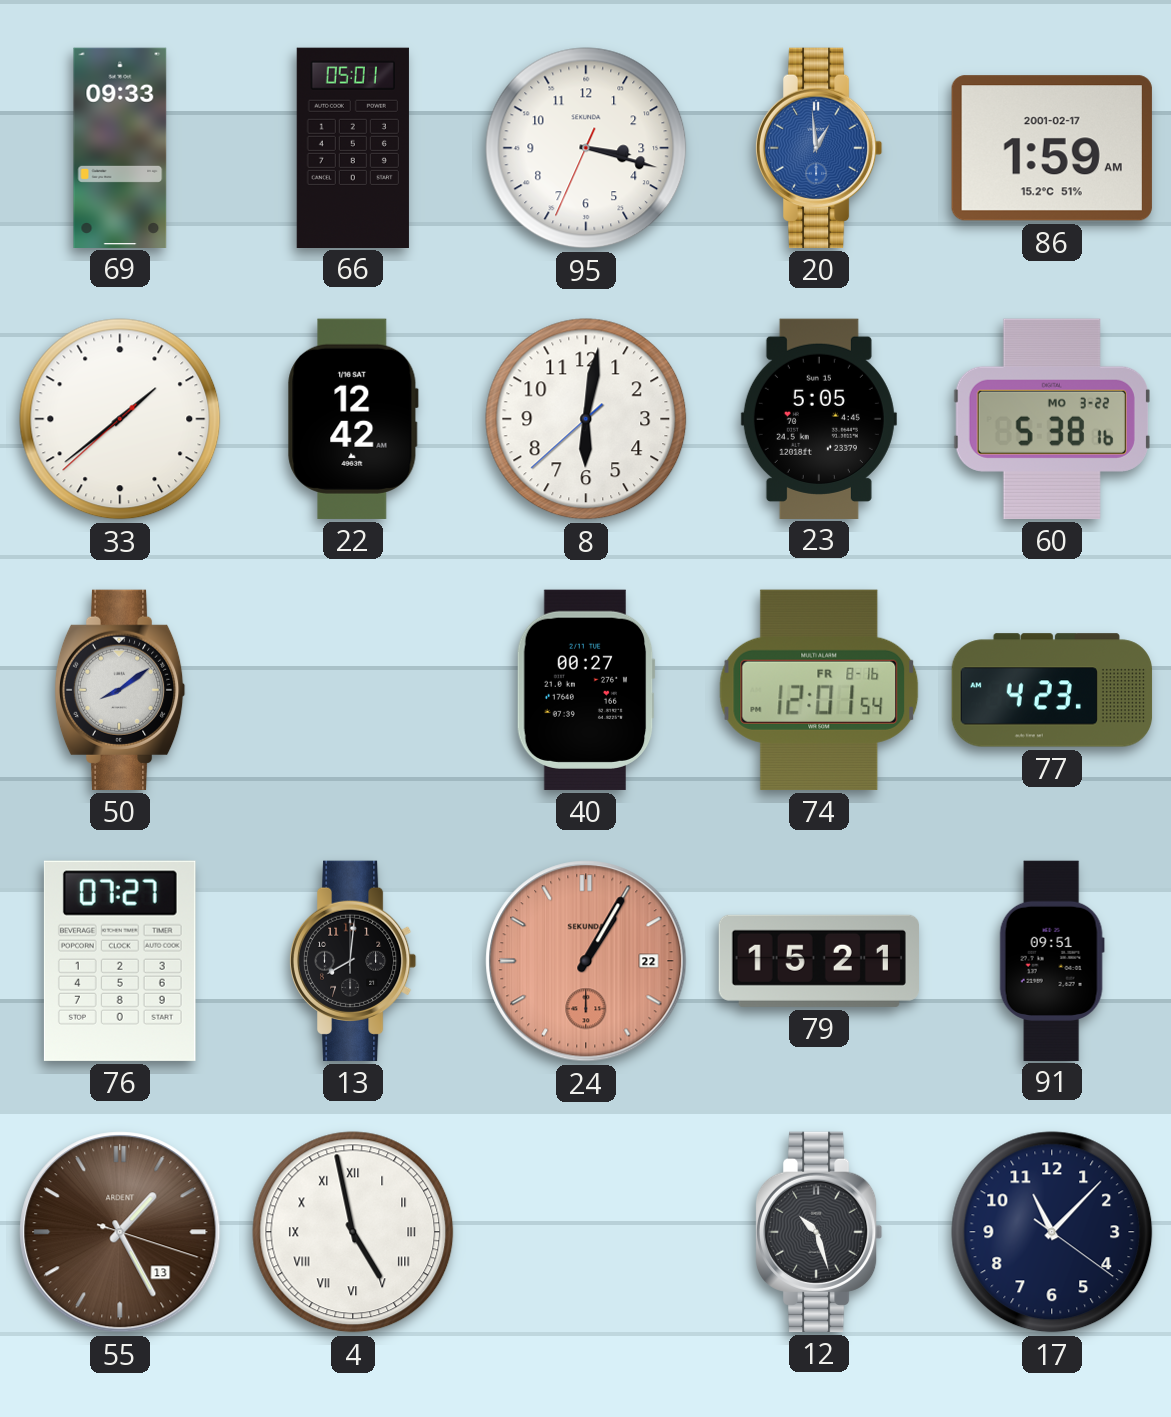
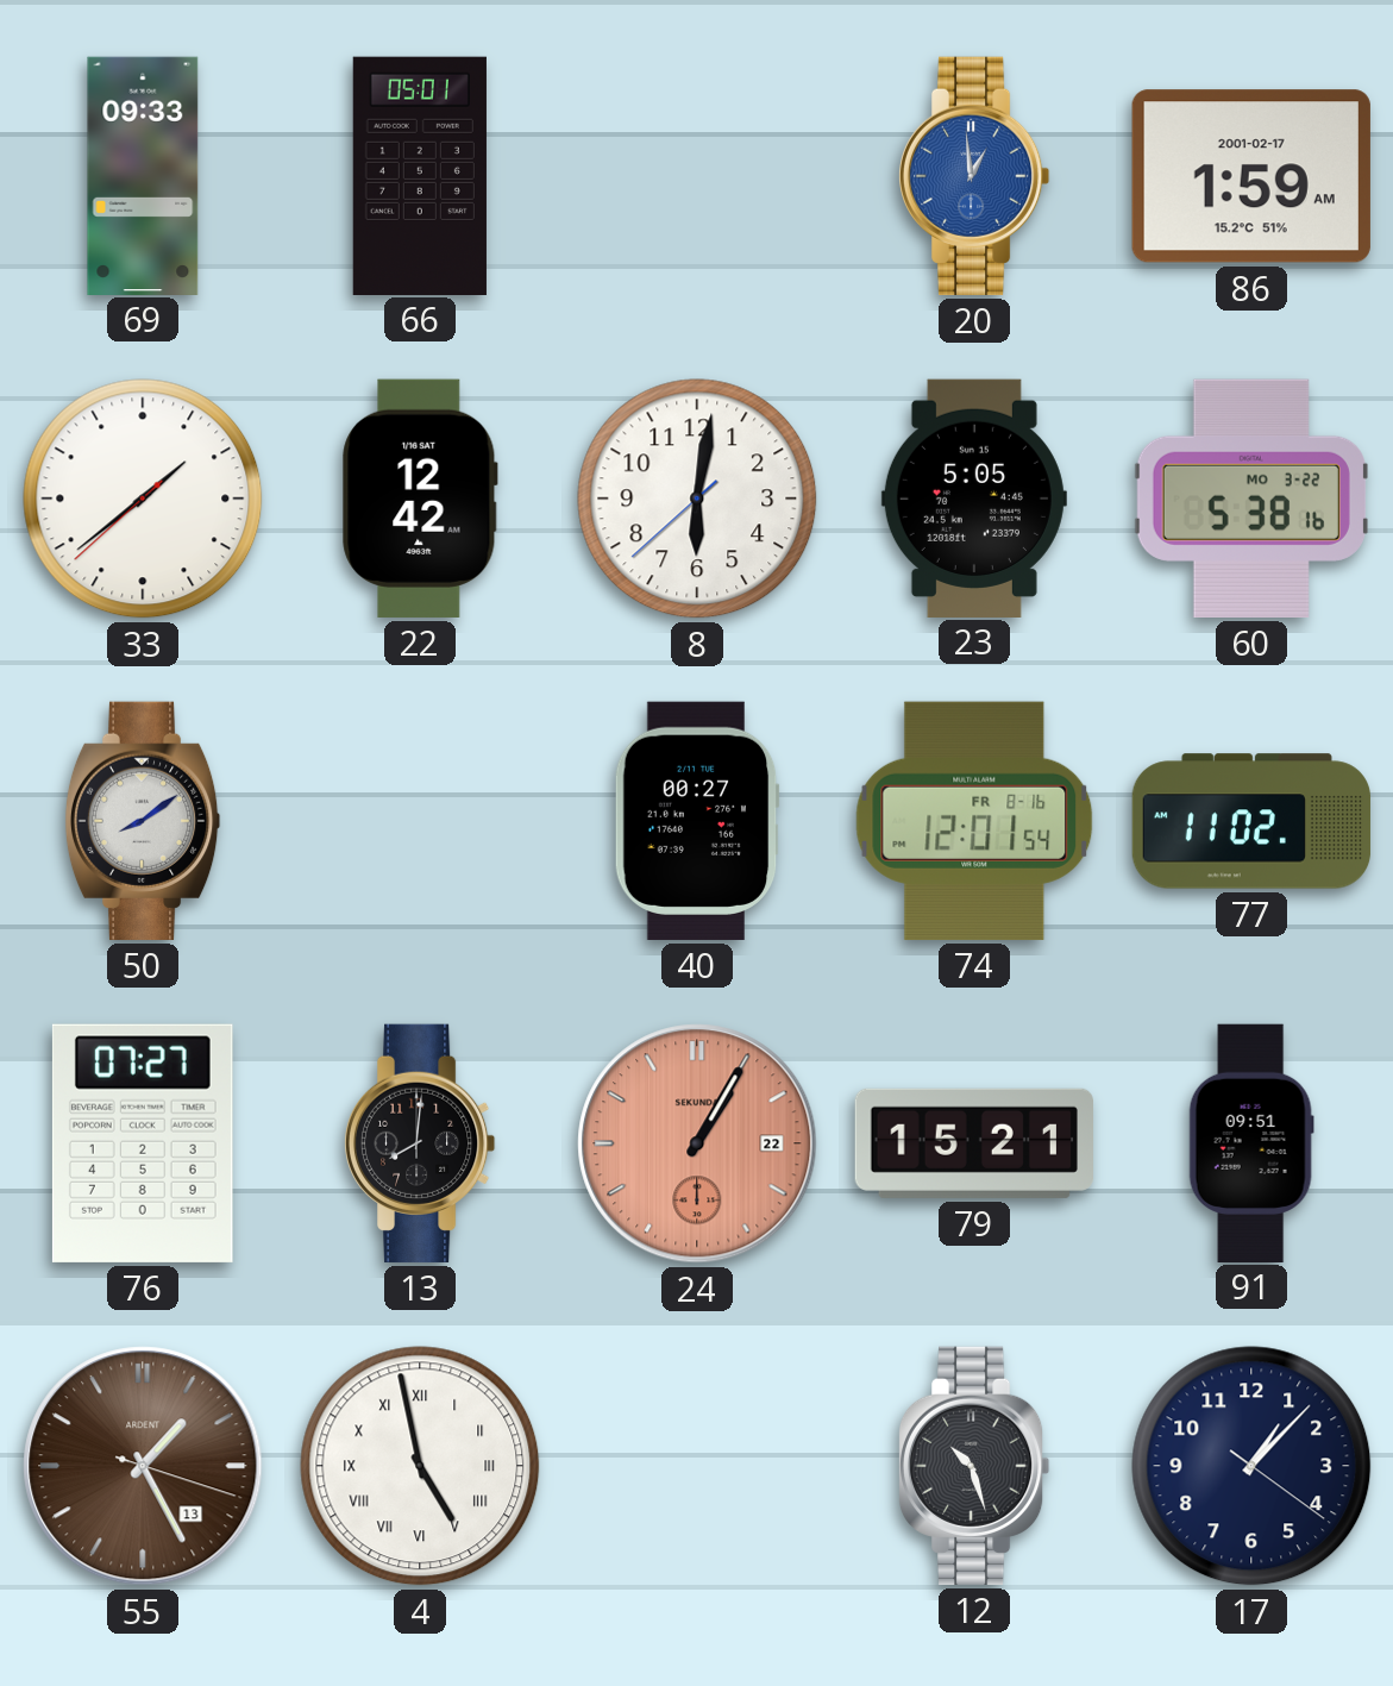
95: 3:17 -> none
77: 4:23 -> 11:02
17: 11:07 -> 1:07
